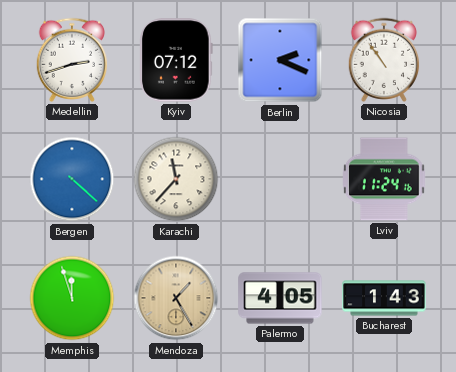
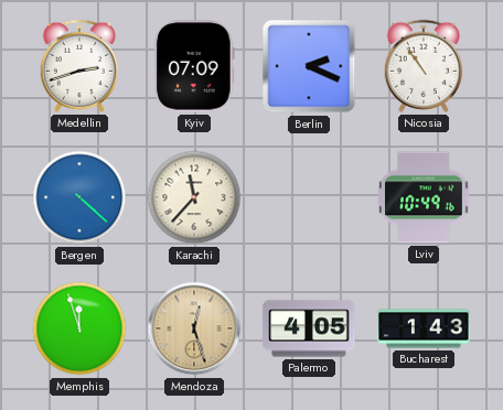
Kyiv: 07:12 -> 07:09
Lviv: 11:24 -> 10:49
Mendoza: 1:25 -> 12:27
